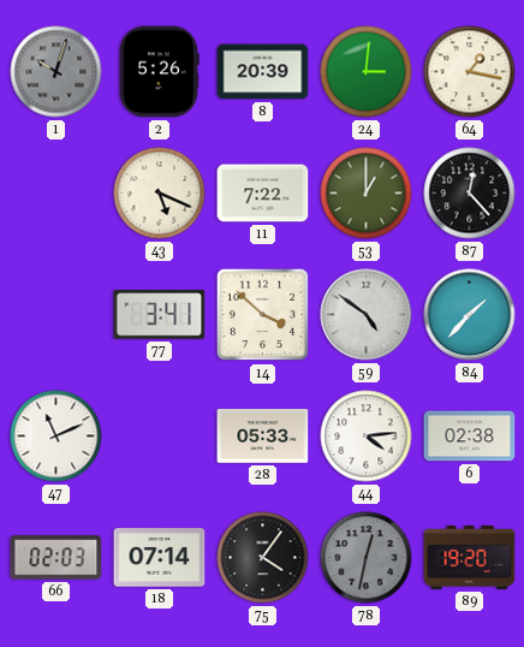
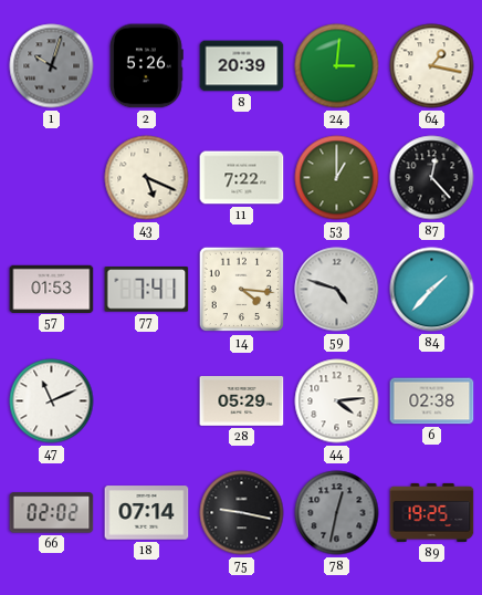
57: none -> 01:53
77: 3:41 -> 7:41
14: 3:52 -> 4:16
59: 4:51 -> 4:48
28: 05:33 -> 05:29
66: 02:03 -> 02:02
75: 4:06 -> 9:17
89: 19:20 -> 19:25
